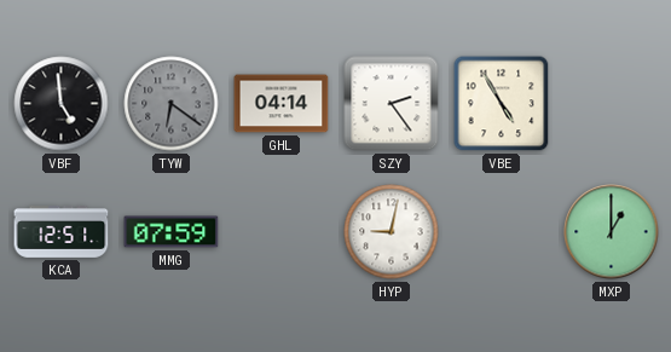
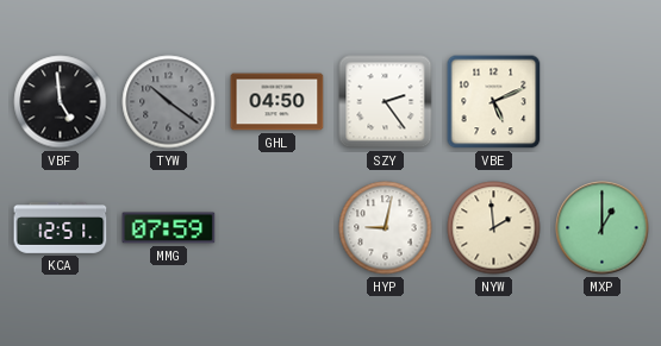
TYW: 6:21 -> 10:21
GHL: 04:14 -> 04:50
VBE: 4:55 -> 5:11
NYW: none -> 1:59
